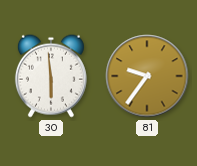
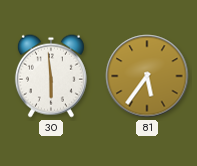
81: 9:36 -> 5:36
